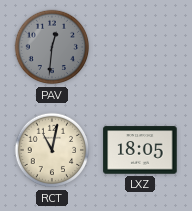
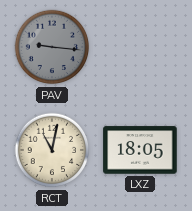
PAV: 12:31 -> 9:16
